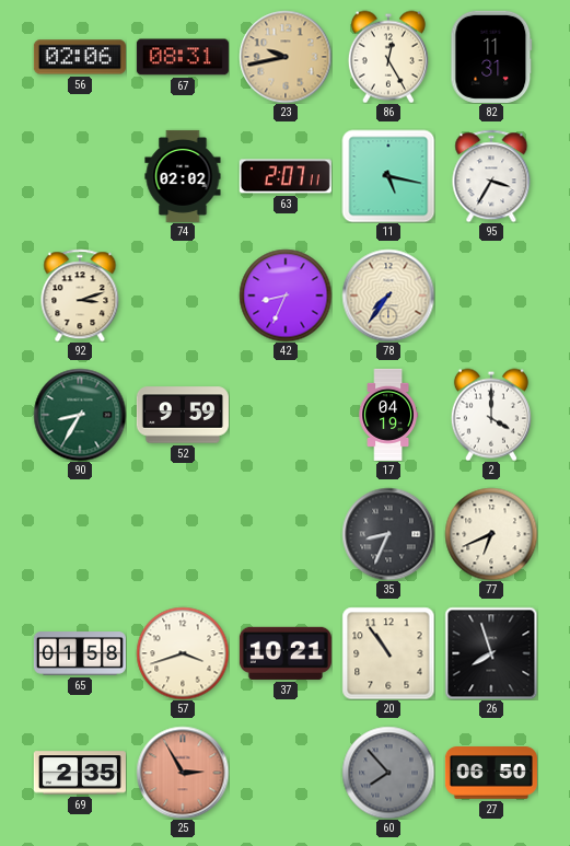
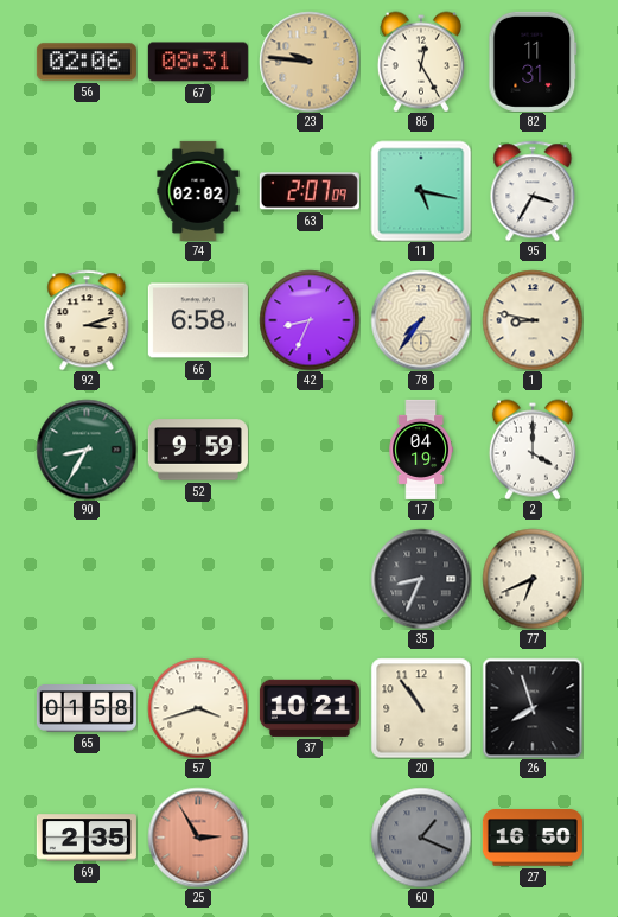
23: 9:43 -> 9:46
63: 2:07:11 -> 2:07:09
66: none -> 6:58
1: none -> 8:47
60: 7:53 -> 1:19
27: 06:50 -> 16:50
